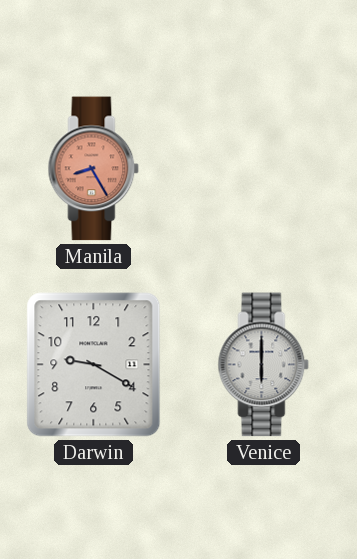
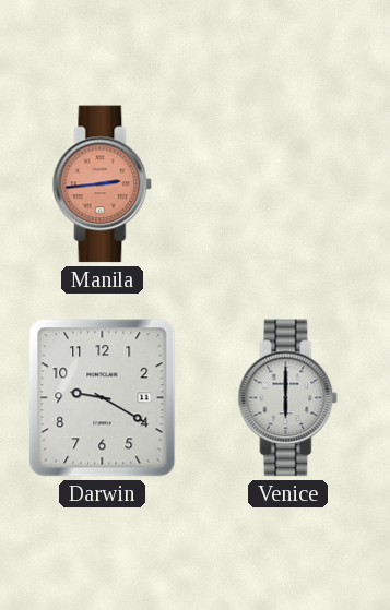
Manila: 8:25 -> 2:44
